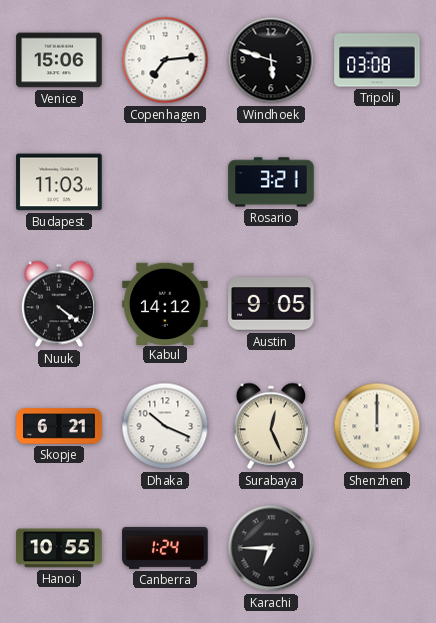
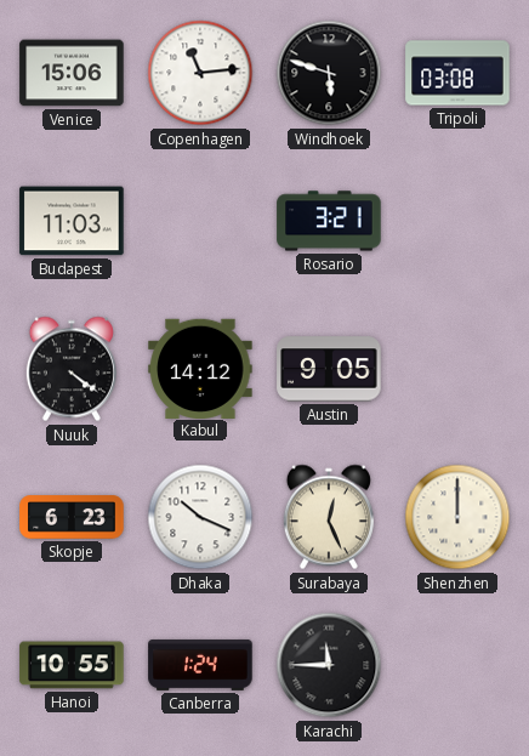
Copenhagen: 7:14 -> 11:14
Skopje: 6:21 -> 6:23
Karachi: 6:45 -> 11:45
